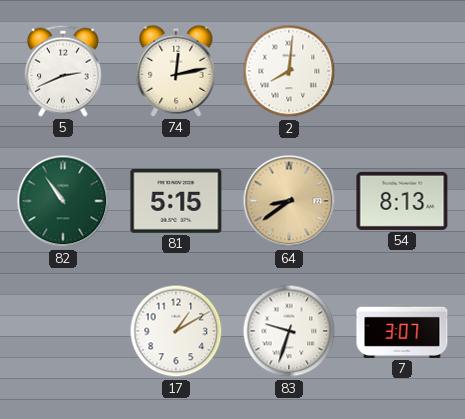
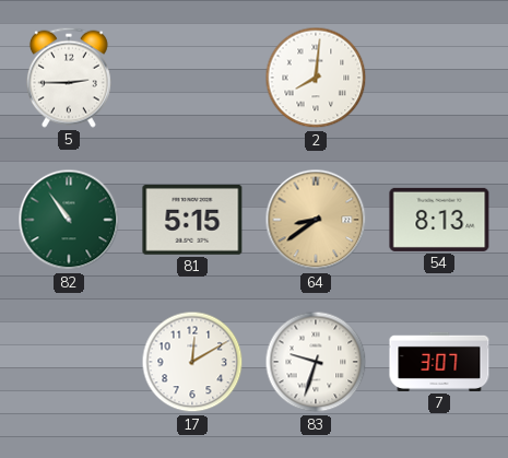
5: 2:41 -> 2:45
74: 12:13 -> none
17: 1:10 -> 12:10
